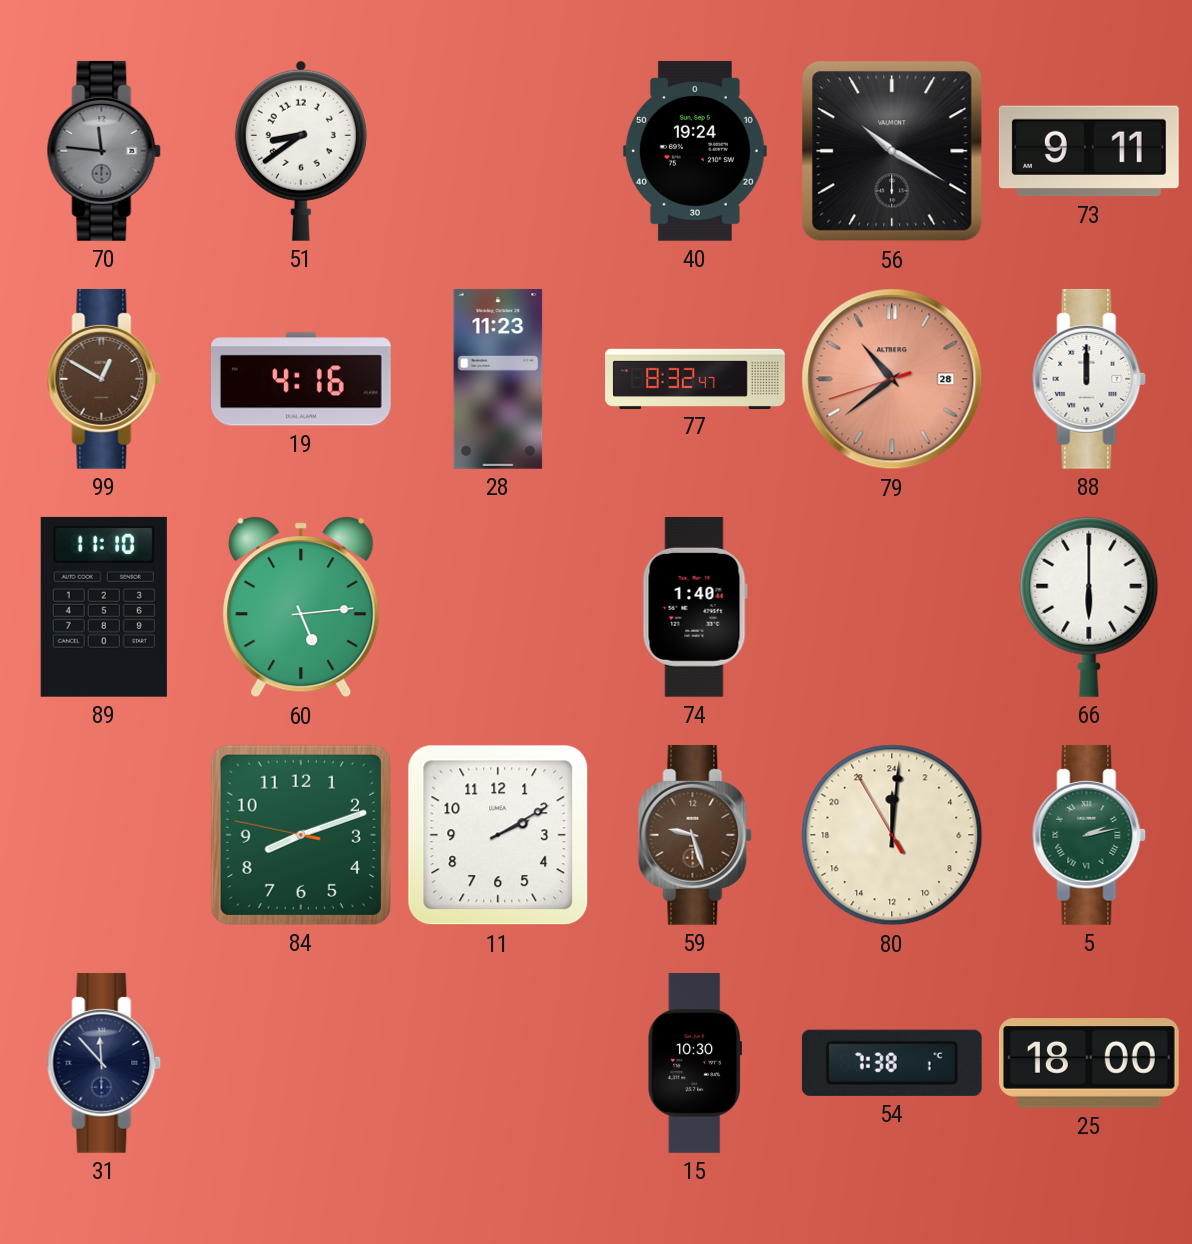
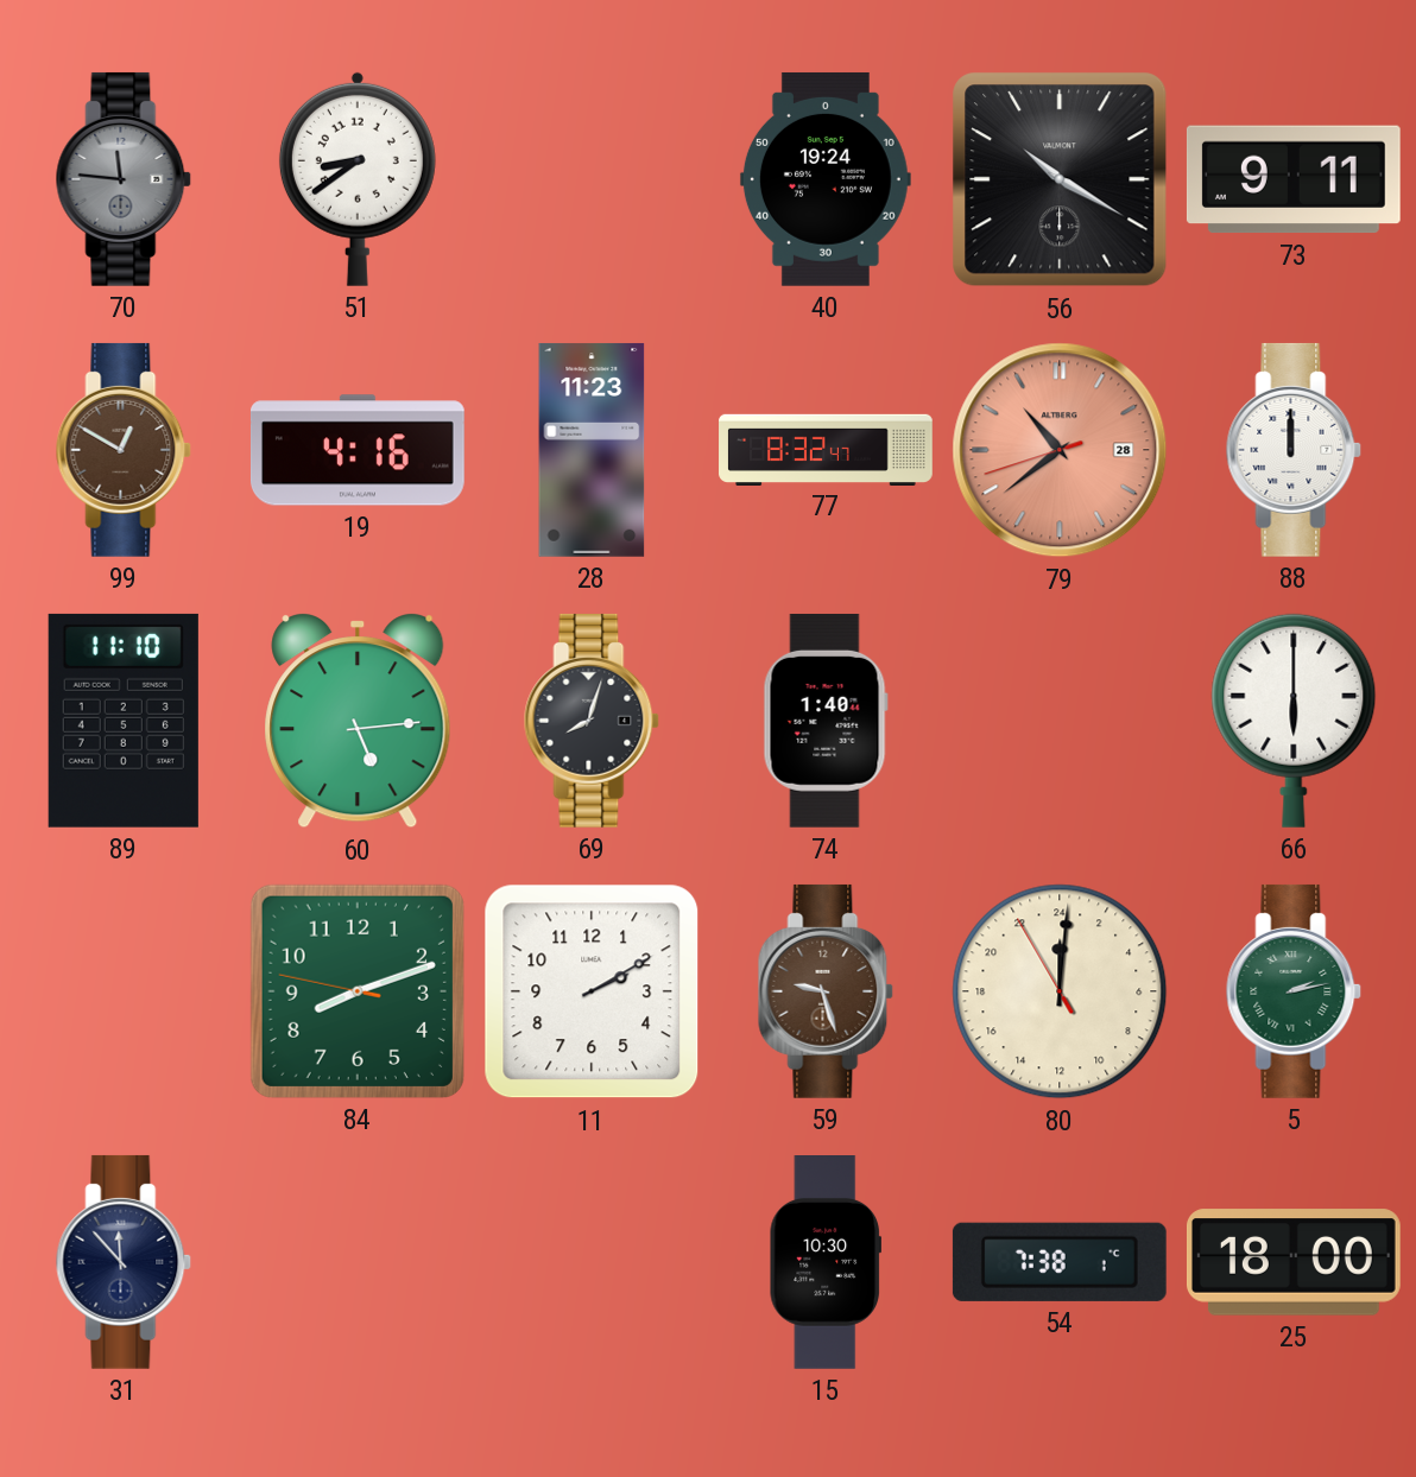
69: none -> 8:03
